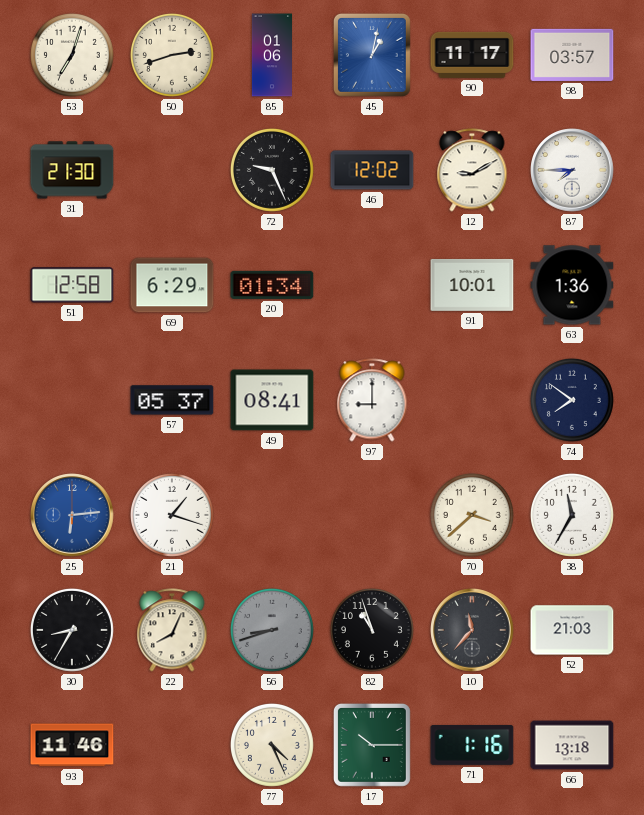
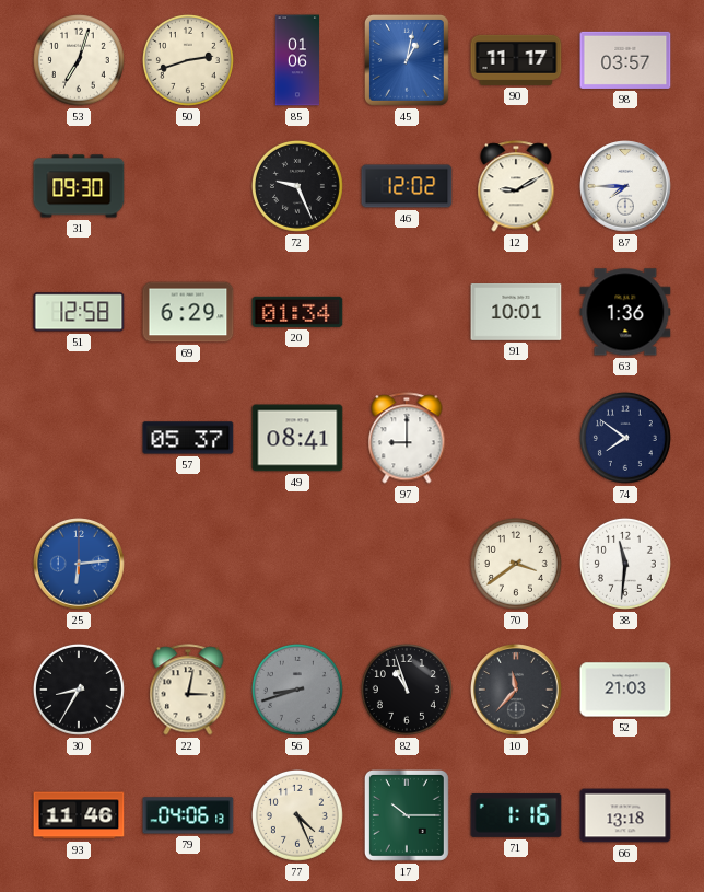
31: 21:30 -> 09:30
21: 1:18 -> none
70: 3:38 -> 3:39
38: 11:35 -> 11:31
22: 8:04 -> 3:02
79: none -> 04:06
